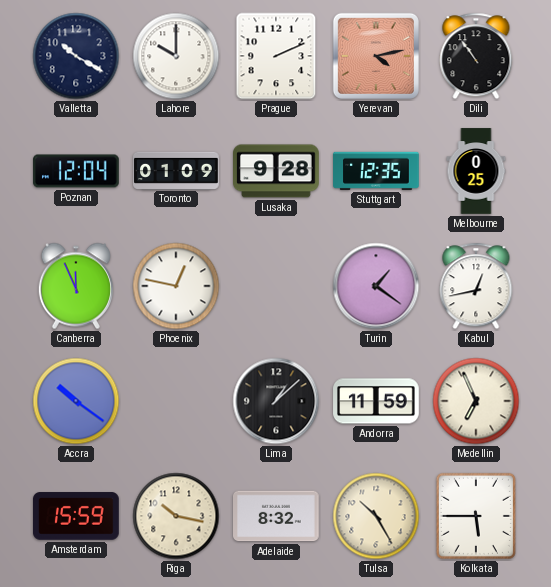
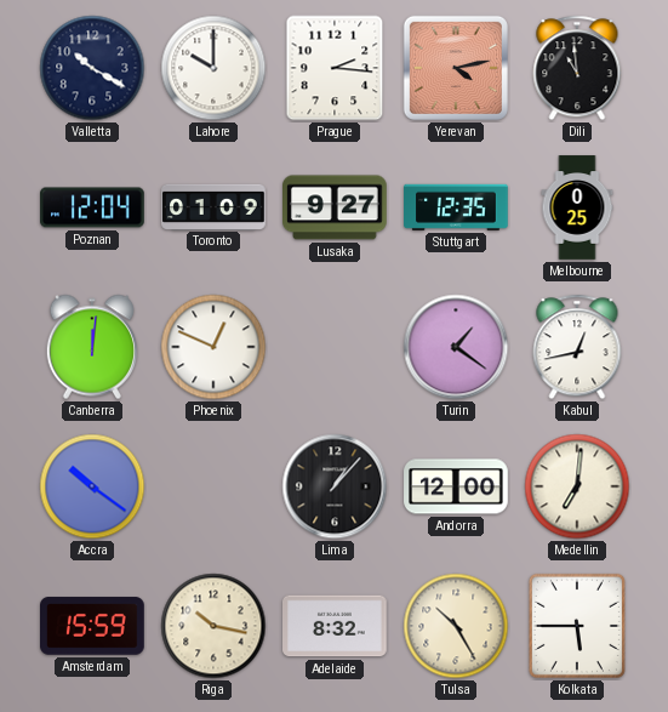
Prague: 2:11 -> 2:16
Dili: 10:54 -> 10:59
Lusaka: 9:28 -> 9:27
Canberra: 11:56 -> 12:01
Phoenix: 12:47 -> 12:49
Lima: 1:08 -> 1:07
Andorra: 11:59 -> 12:00
Medellin: 6:56 -> 7:01
